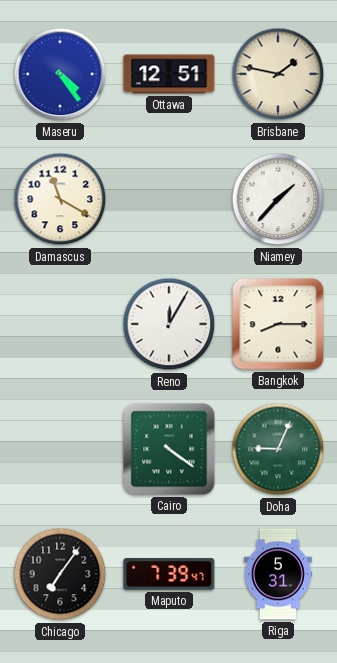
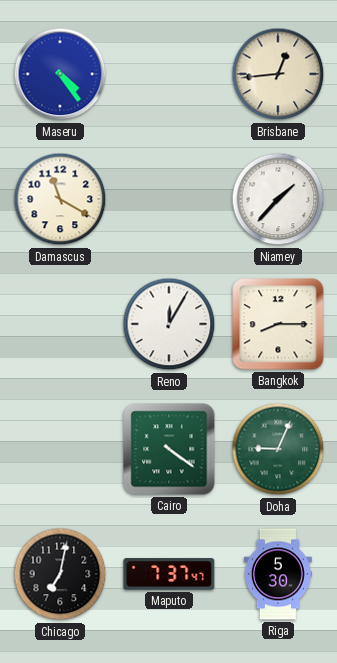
Ottawa: 12:51 -> none
Brisbane: 1:47 -> 12:44
Chicago: 7:06 -> 7:02
Maputo: 7:39 -> 7:37
Riga: 5:31 -> 5:30
